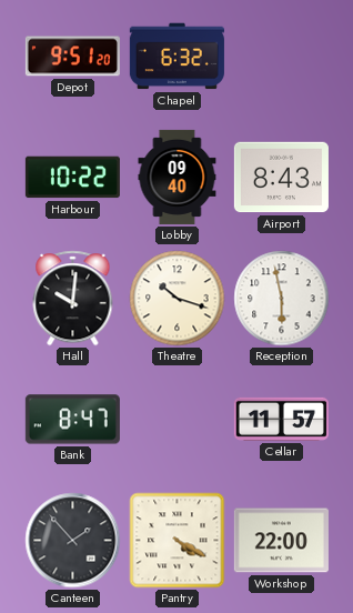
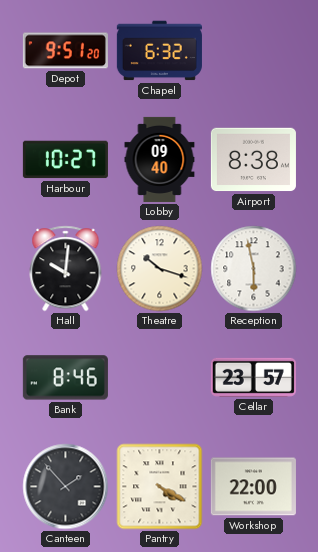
Harbour: 10:22 -> 10:27
Airport: 8:43 -> 8:38
Bank: 8:47 -> 8:46
Cellar: 11:57 -> 23:57
